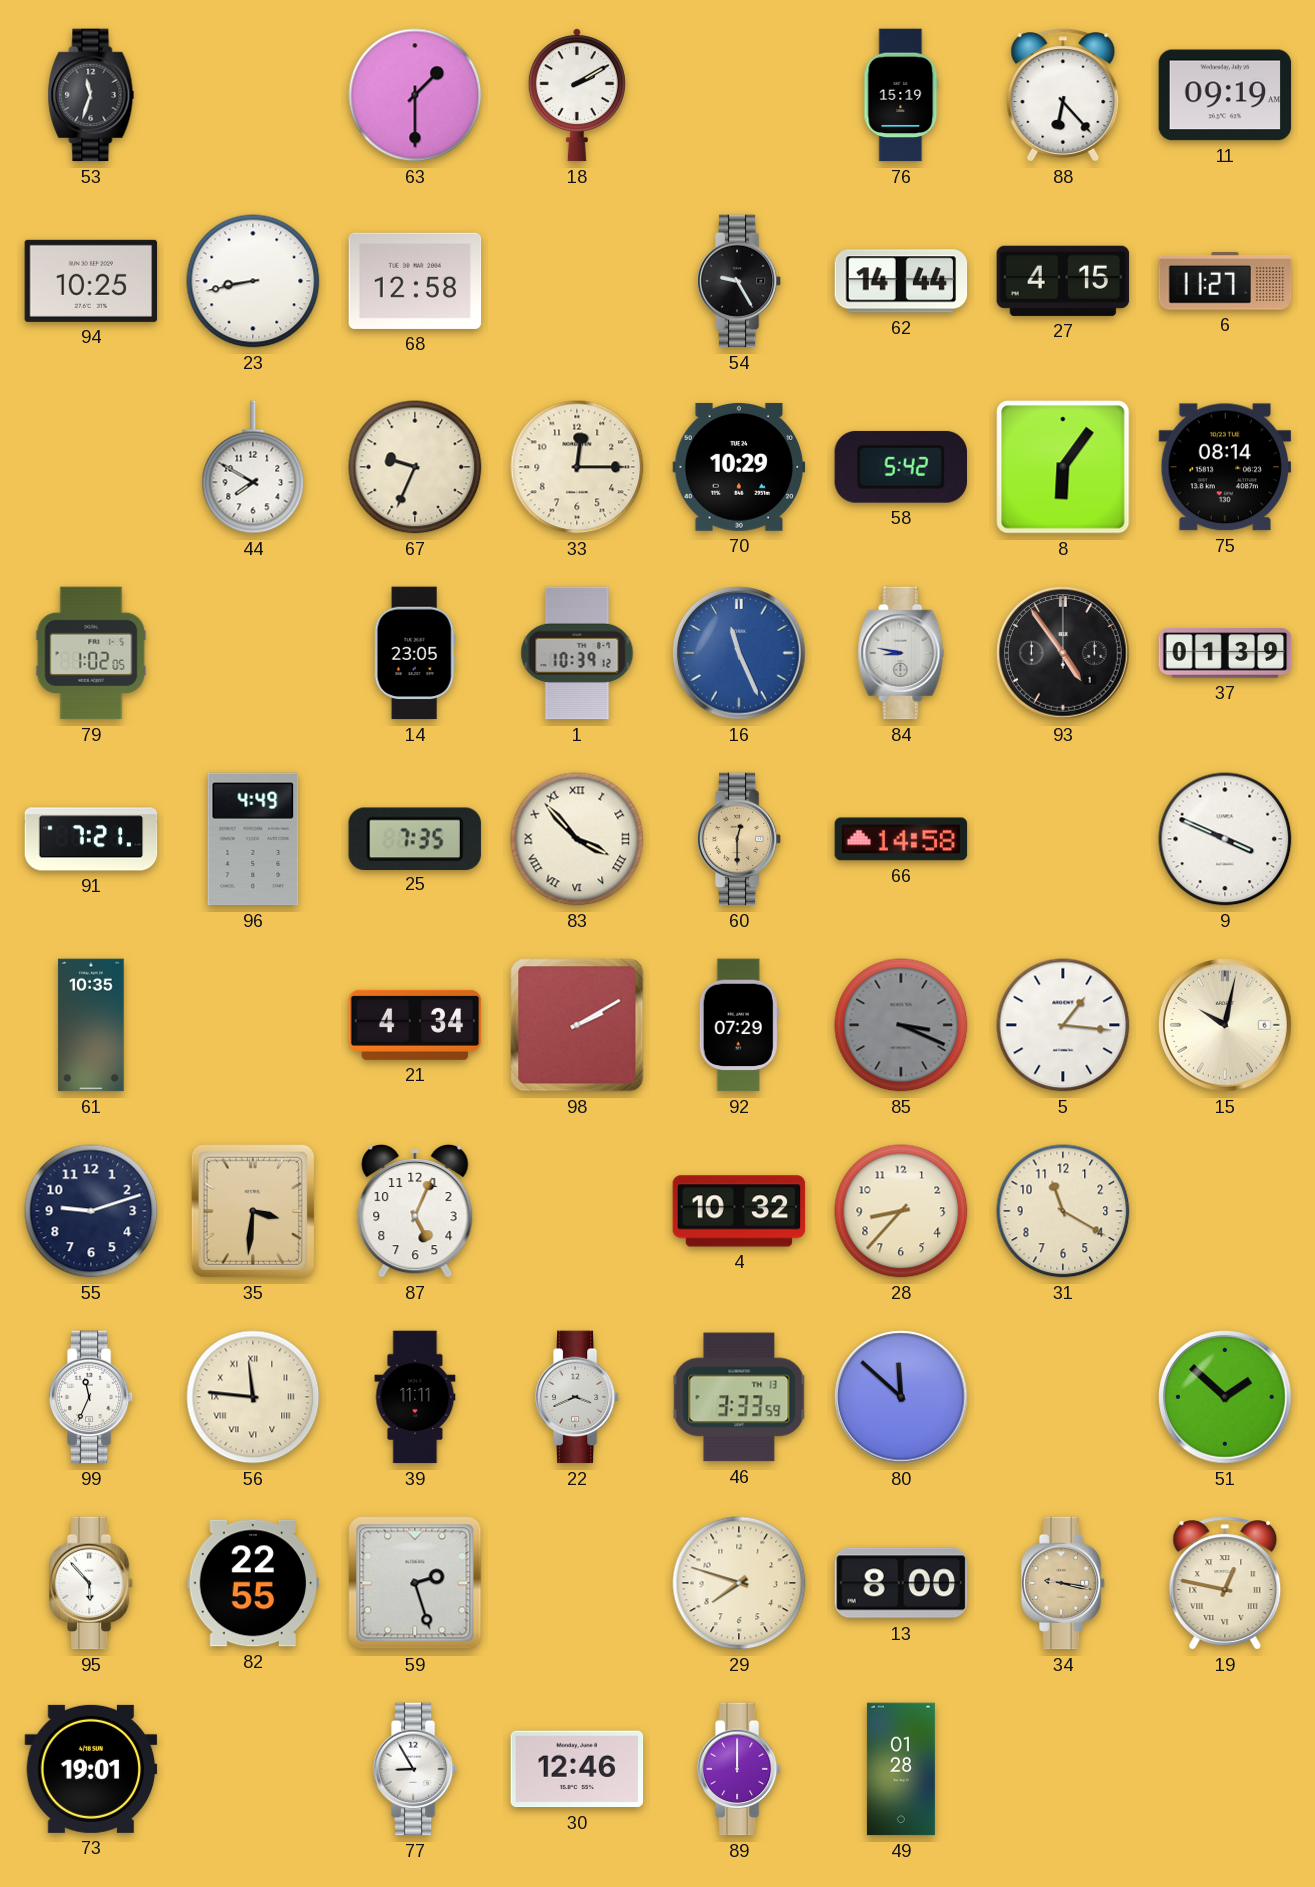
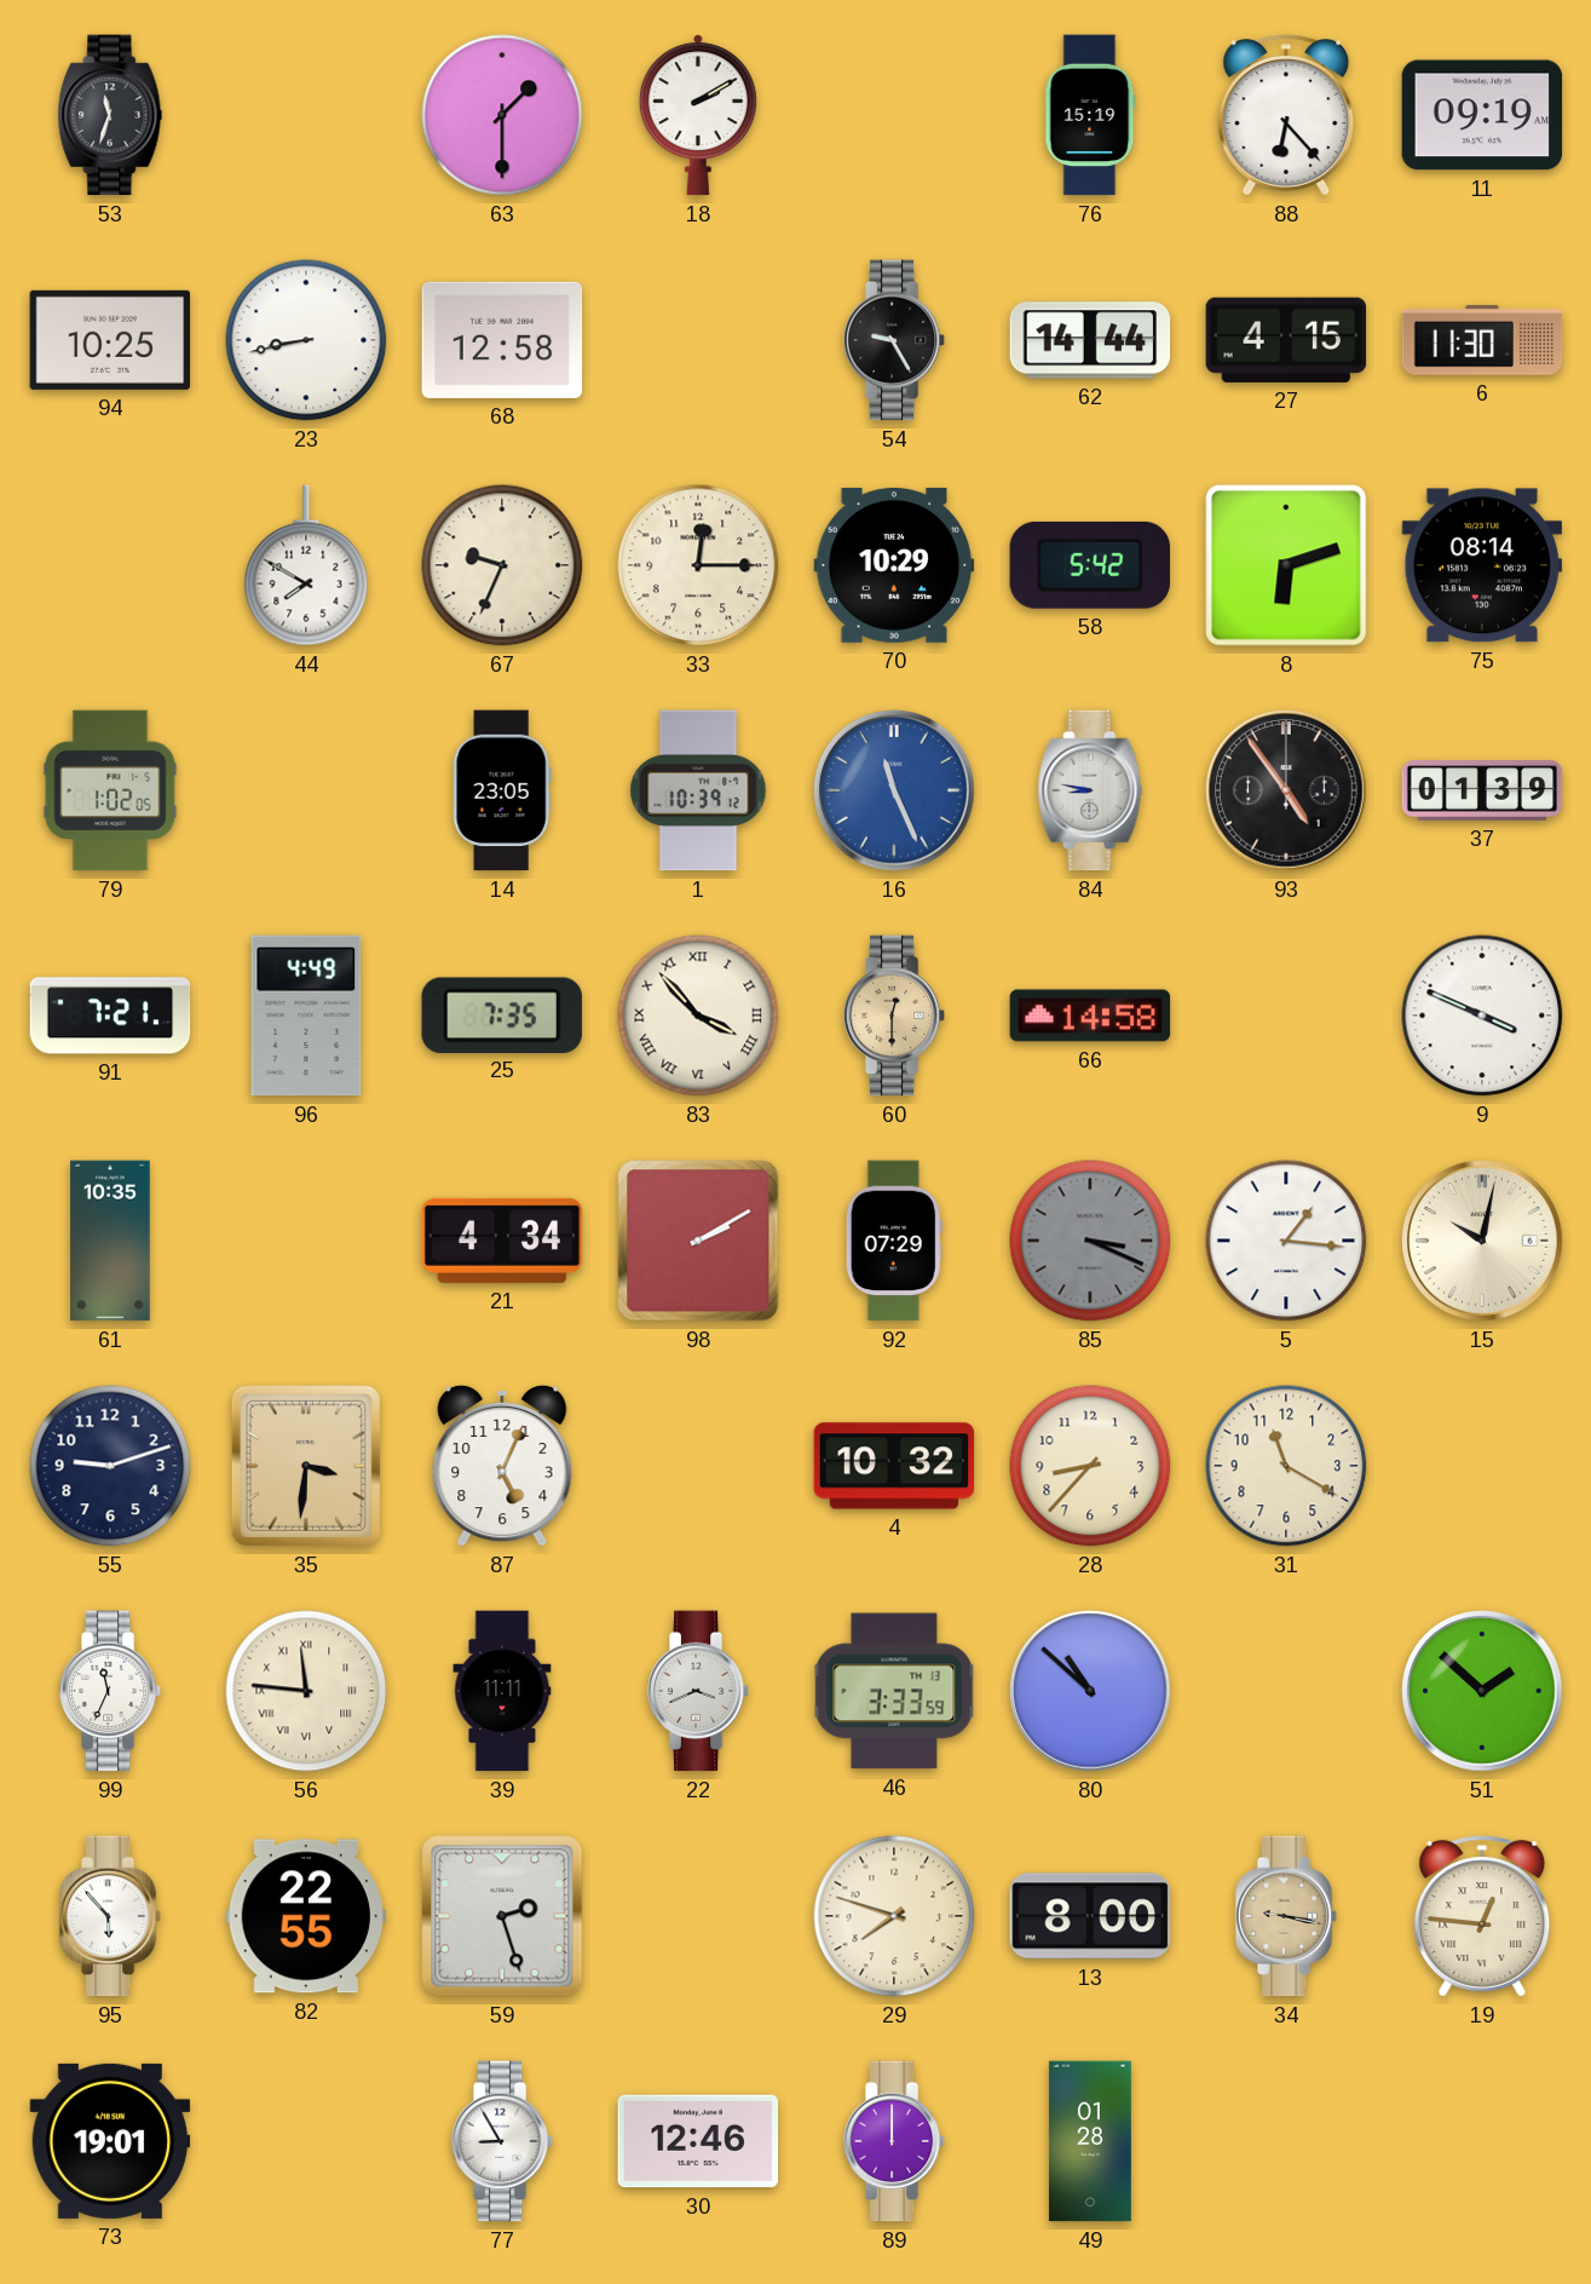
6: 11:27 -> 11:30
8: 6:06 -> 6:12
80: 11:52 -> 10:52
19: 12:47 -> 12:46
